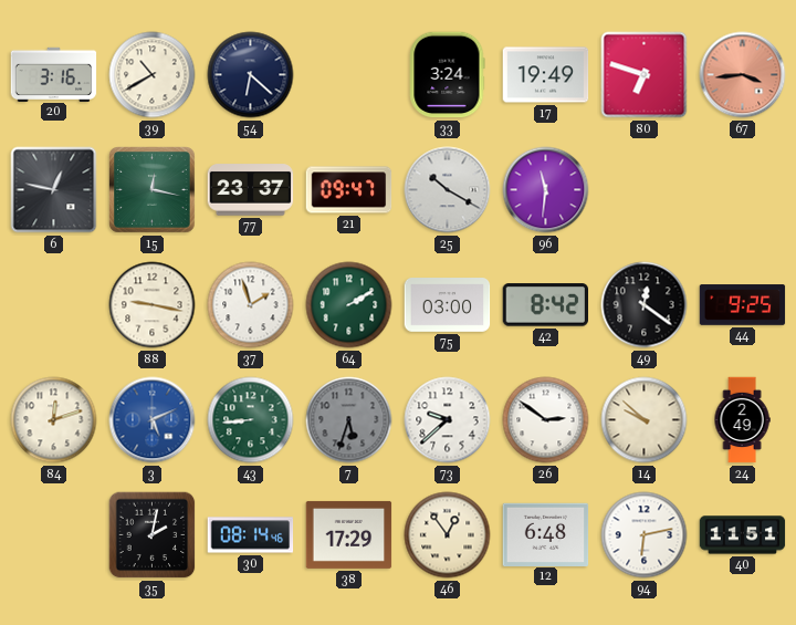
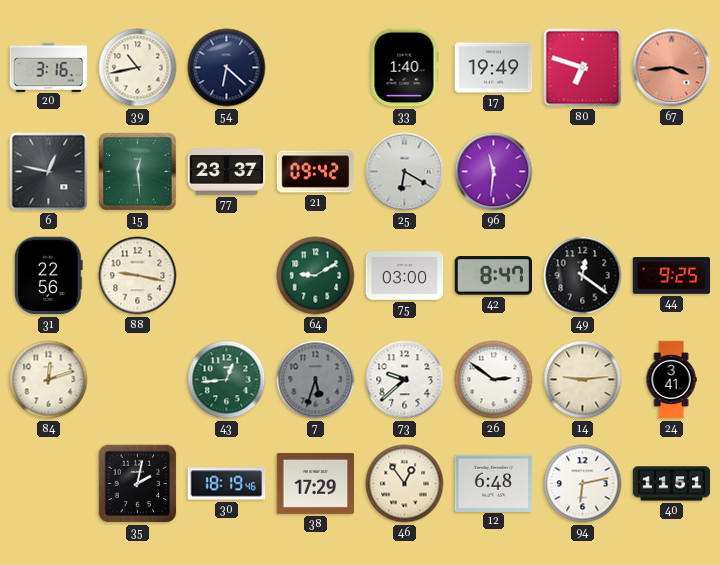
39: 10:40 -> 10:43
33: 3:24 -> 1:40
15: 12:17 -> 12:29
21: 09:47 -> 09:42
25: 10:20 -> 6:20
31: none -> 22:56
37: 1:57 -> none
64: 2:10 -> 9:10
42: 8:42 -> 8:47
3: 5:11 -> none
43: 8:44 -> 12:44
14: 9:52 -> 9:14
24: 2:49 -> 3:41
30: 08:14 -> 18:19
